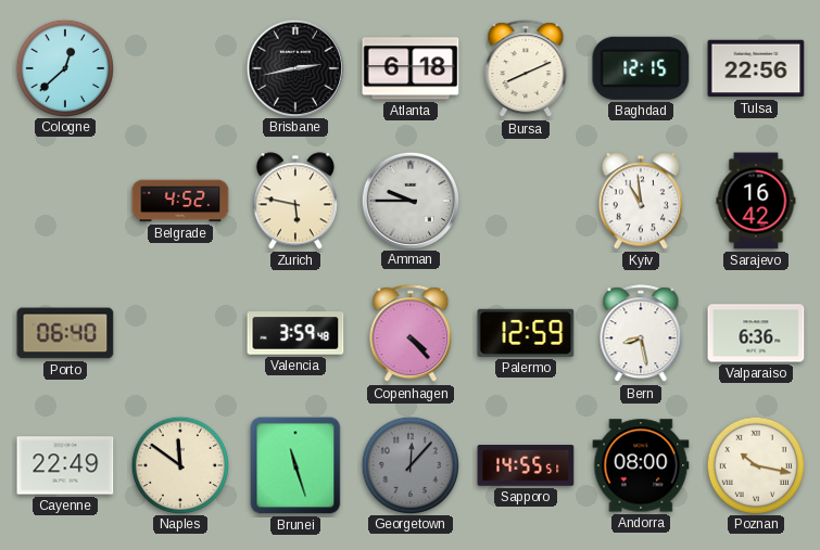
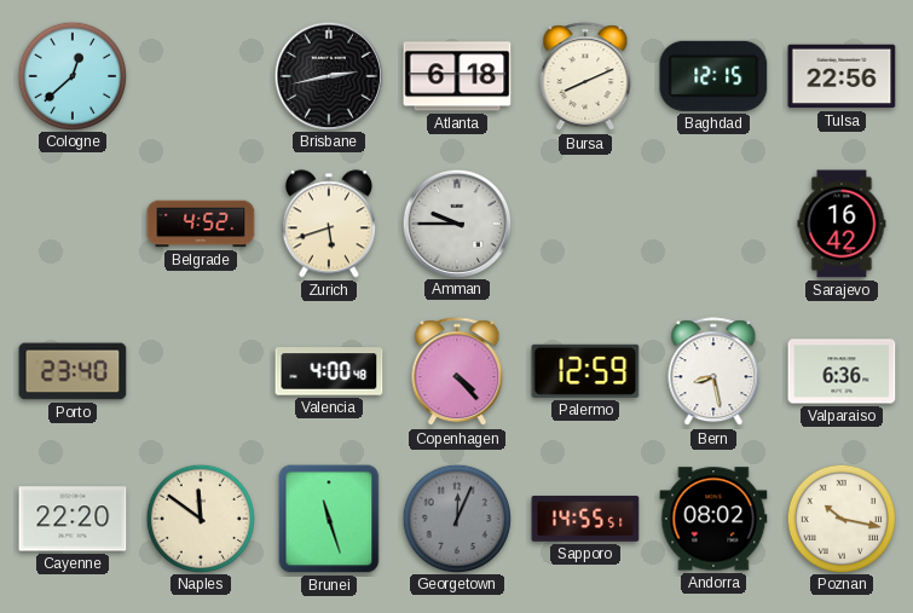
Zurich: 5:47 -> 5:42
Kyiv: 10:59 -> none
Porto: 06:40 -> 23:40
Valencia: 3:59 -> 4:00
Cayenne: 22:49 -> 22:20
Georgetown: 12:07 -> 12:04
Andorra: 08:00 -> 08:02
